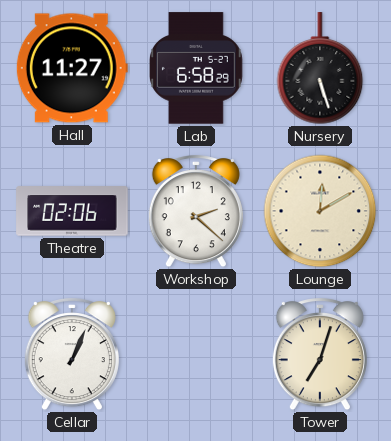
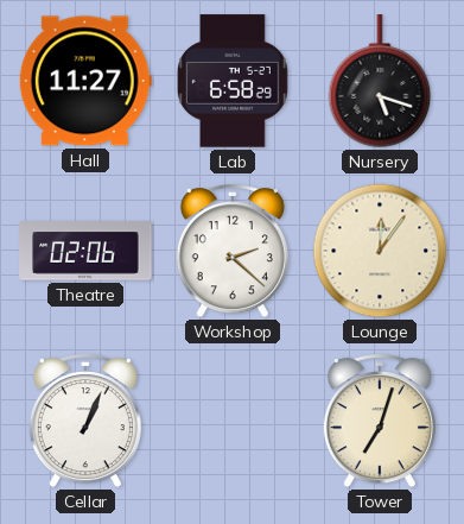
Nursery: 5:27 -> 5:18
Lounge: 12:10 -> 12:06
